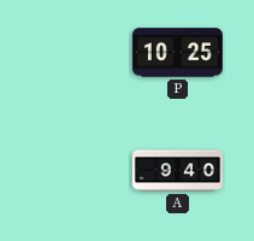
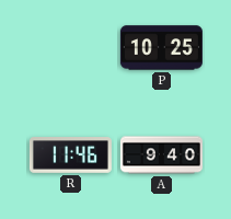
R: none -> 11:46
